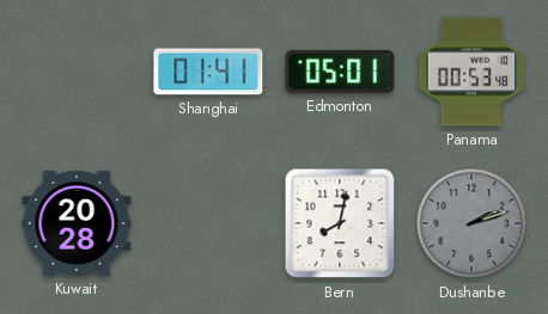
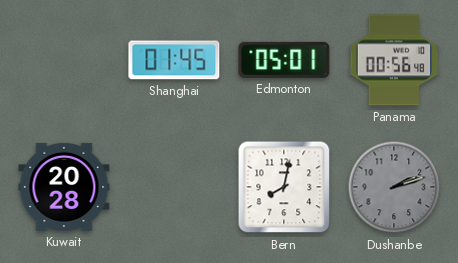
Shanghai: 01:41 -> 01:45
Panama: 00:53 -> 00:56
